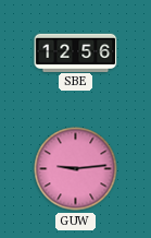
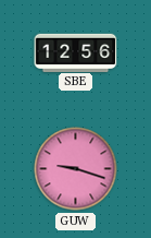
GUW: 9:14 -> 9:18
